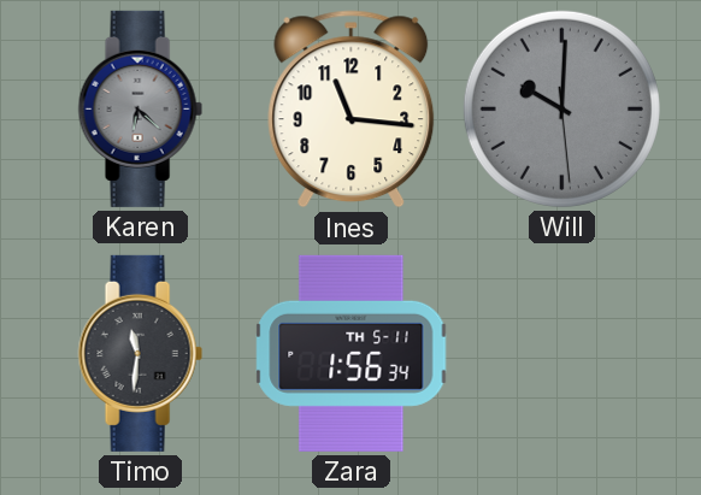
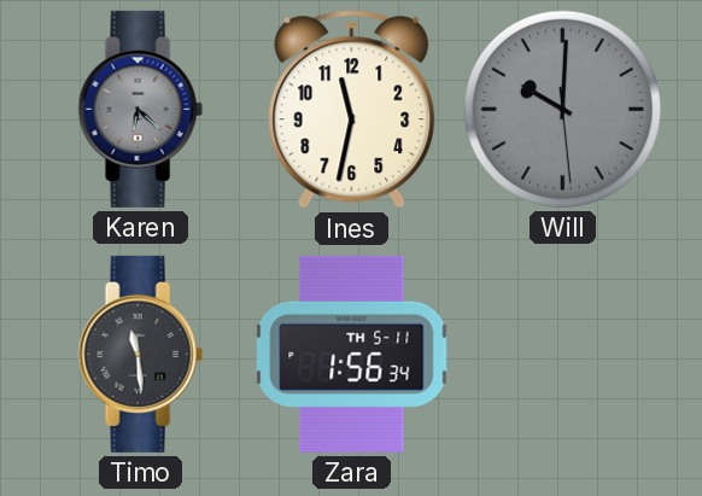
Ines: 11:16 -> 11:32
Timo: 11:31 -> 11:29
